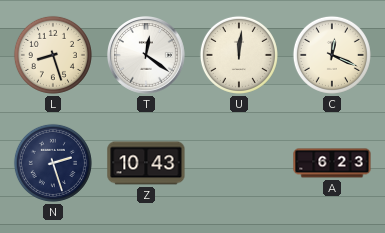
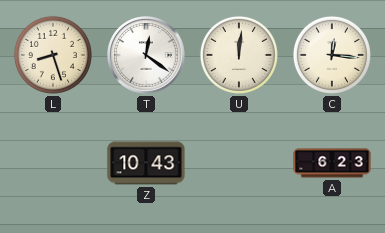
C: 12:19 -> 12:16
N: 2:27 -> none
